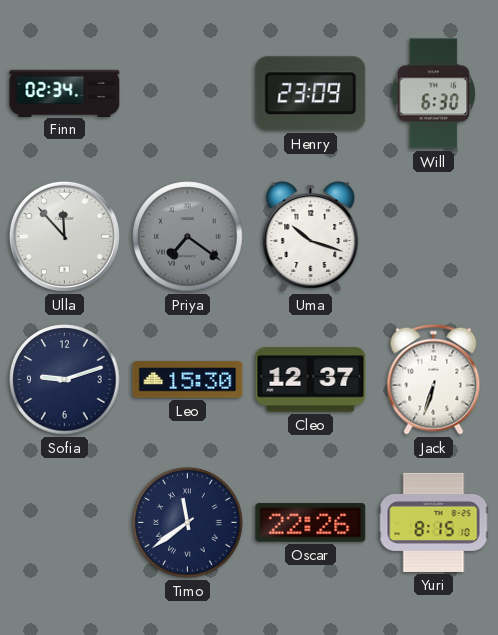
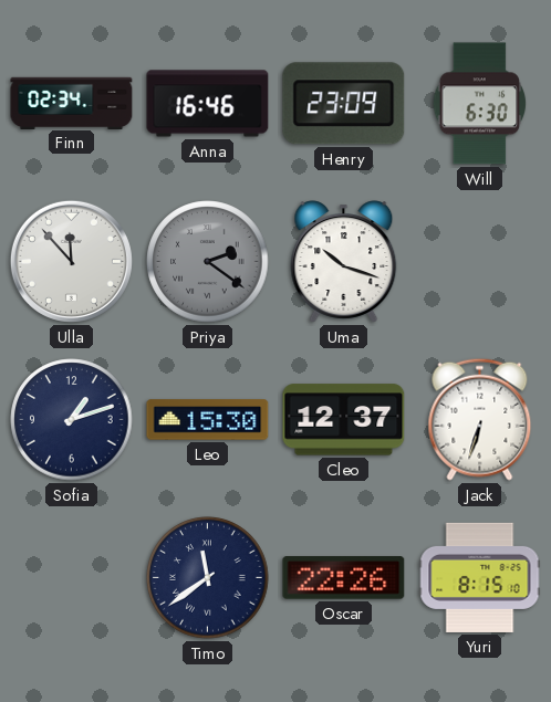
Anna: none -> 16:46
Priya: 7:21 -> 2:21
Sofia: 9:12 -> 1:12
